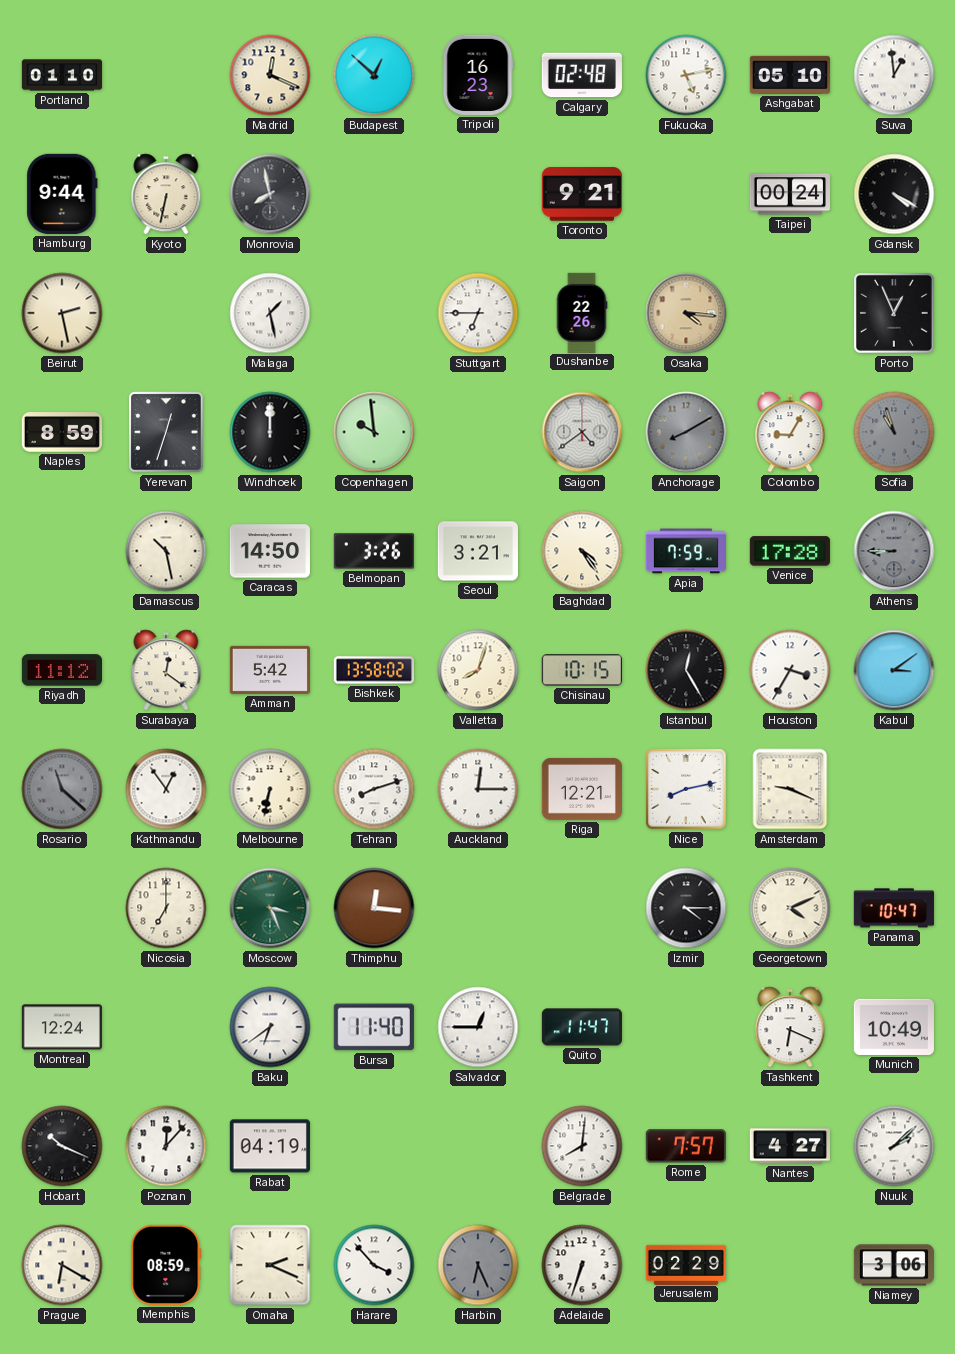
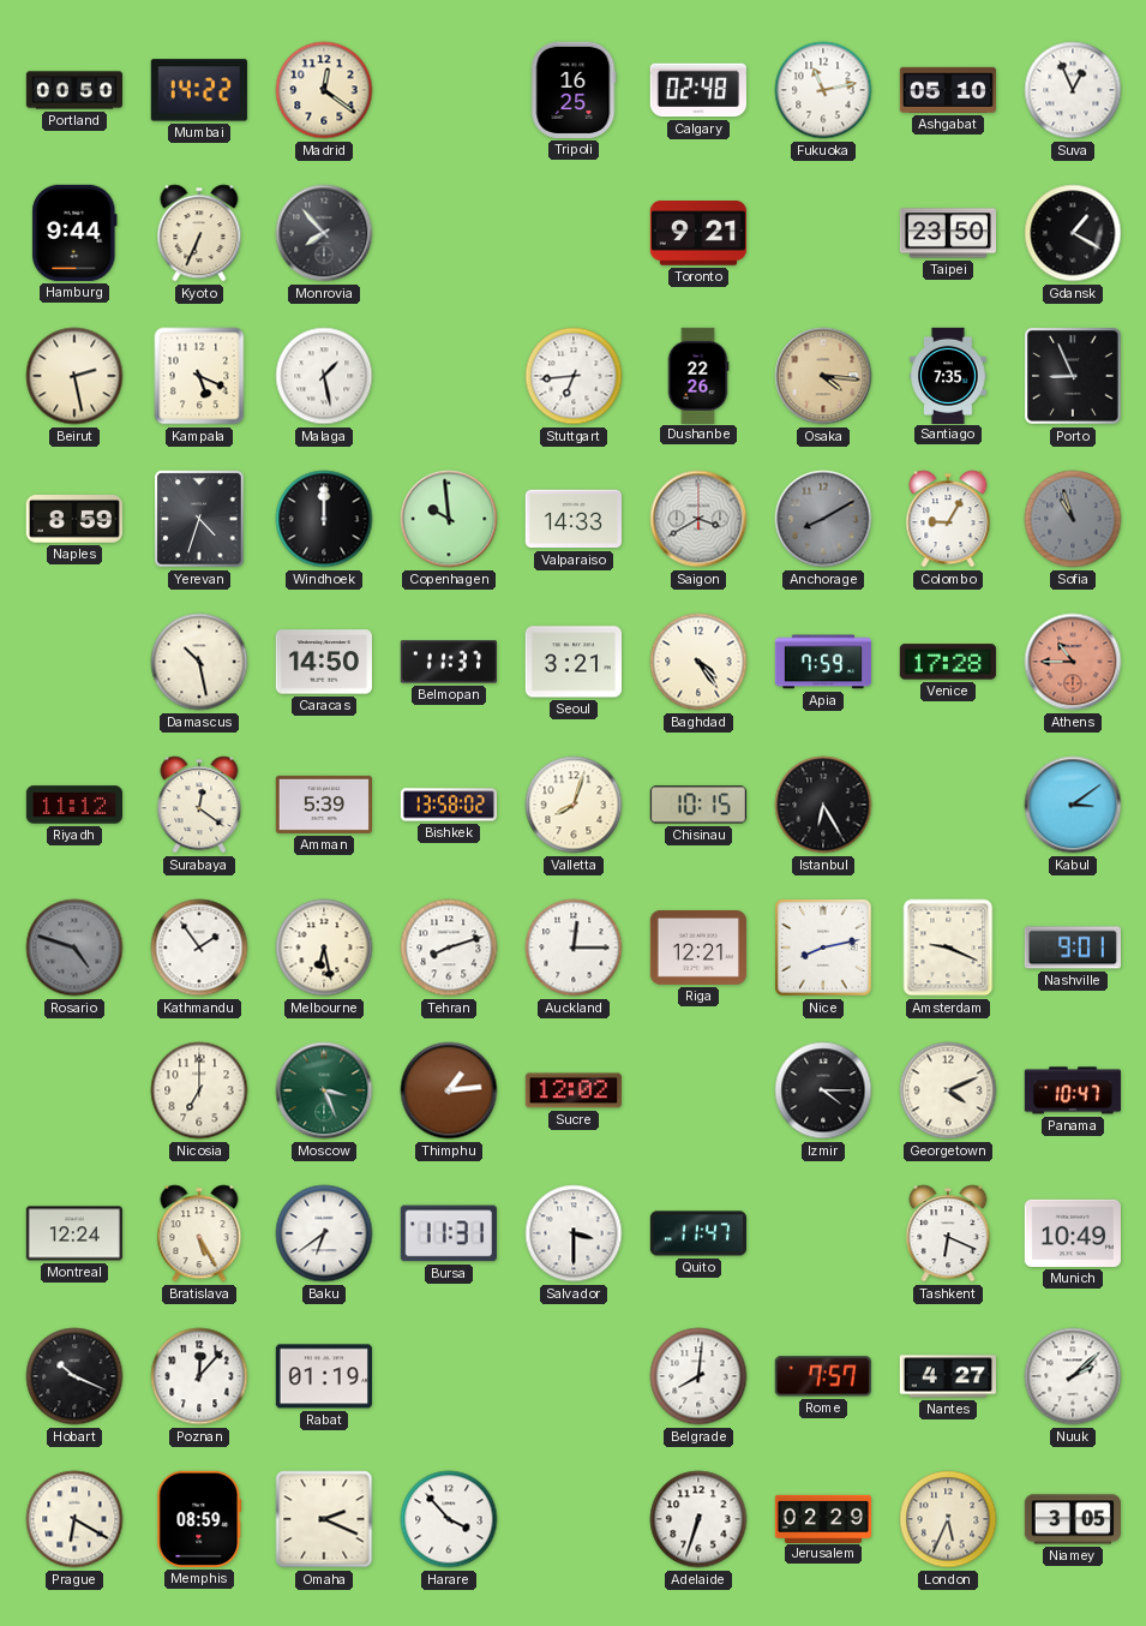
Portland: 01:10 -> 00:50
Mumbai: none -> 14:22
Madrid: 12:19 -> 12:21
Budapest: 12:52 -> none
Tripoli: 16:23 -> 16:25
Fukuoka: 5:13 -> 11:13
Suva: 12:59 -> 12:56
Kyoto: 6:32 -> 6:34
Monrovia: 7:58 -> 7:53
Taipei: 00:24 -> 23:50
Gdansk: 4:20 -> 1:20
Kampala: none -> 5:19
Stuttgart: 6:45 -> 6:44
Santiago: none -> 7:35
Porto: 12:56 -> 8:56
Yerevan: 12:33 -> 4:33
Valparaiso: none -> 14:33
Saigon: 4:39 -> 3:40
Belmopan: 3:26 -> 11:37
Athens: 8:45 -> 10:45
Athens dial: grey -> salmon
Amman: 5:42 -> 5:39
Istanbul: 12:25 -> 6:25
Houston: 3:35 -> none
Rosario: 11:22 -> 4:48
Kathmandu: 12:54 -> 1:54
Melbourne: 6:32 -> 6:28
Nashville: none -> 9:01
Thimphu: 12:16 -> 1:14
Sucre: none -> 12:02
Bratislava: none -> 5:25
Bursa: 11:40 -> 11:31
Salvador: 12:45 -> 3:30
Rabat: 04:19 -> 01:19
Harbin: 6:26 -> none
London: none -> 5:34
Niamey: 3:06 -> 3:05
